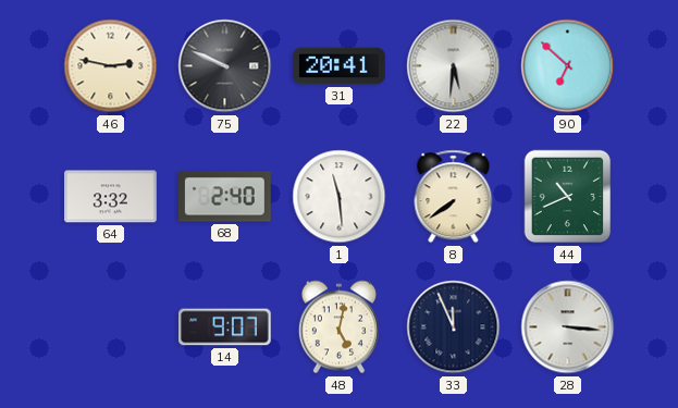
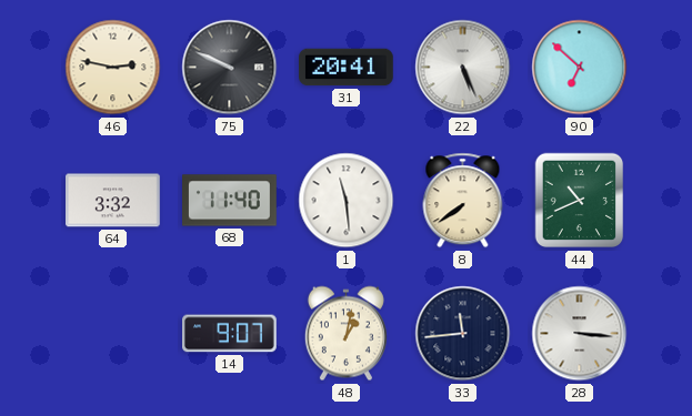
22: 5:31 -> 5:26
68: 2:40 -> 11:40
48: 5:02 -> 1:02
33: 11:56 -> 11:44
